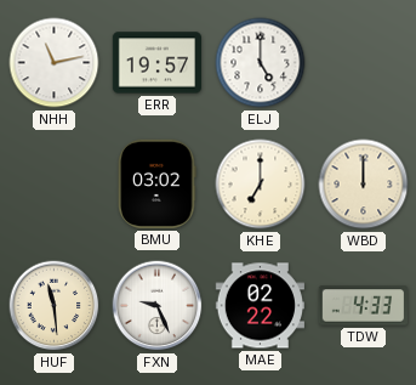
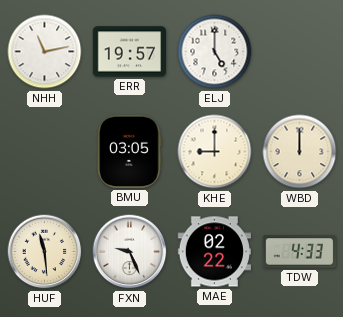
BMU: 03:02 -> 03:05
KHE: 7:00 -> 9:00
